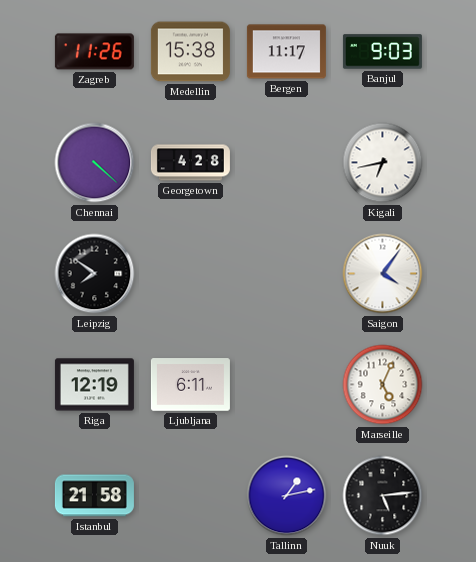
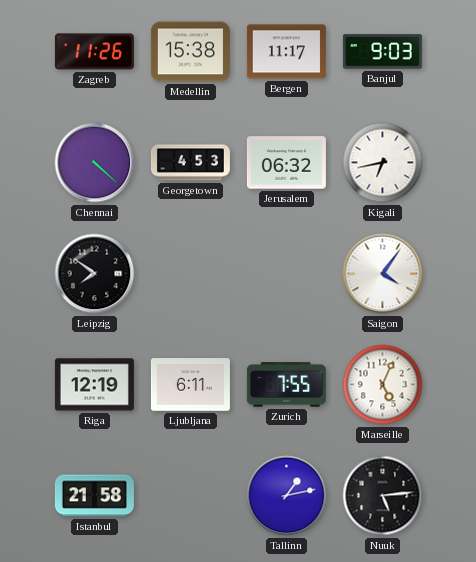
Georgetown: 4:28 -> 4:53
Jerusalem: none -> 06:32
Zurich: none -> 7:55
